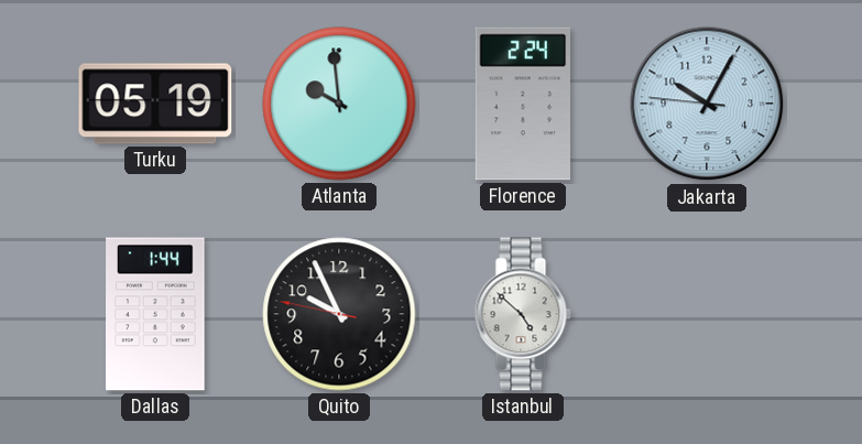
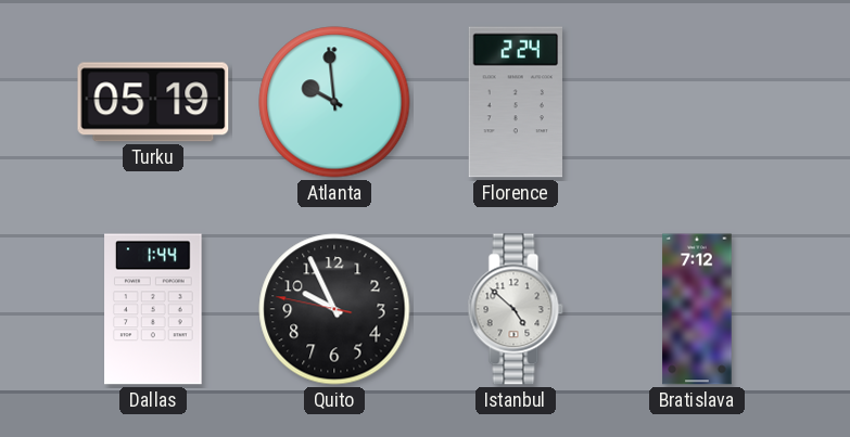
Jakarta: 10:04 -> none
Bratislava: none -> 7:12
